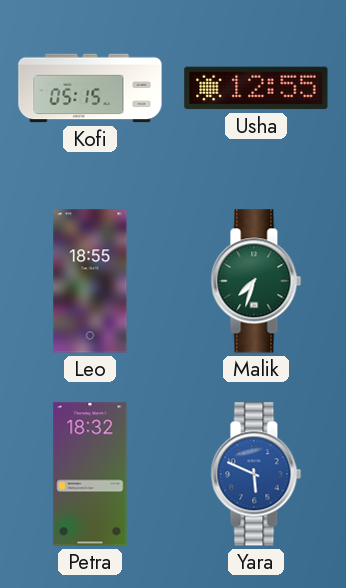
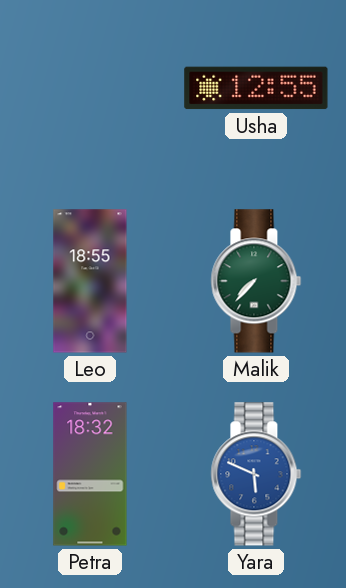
Kofi: 05:15 -> none
Malik: 7:33 -> 7:37
